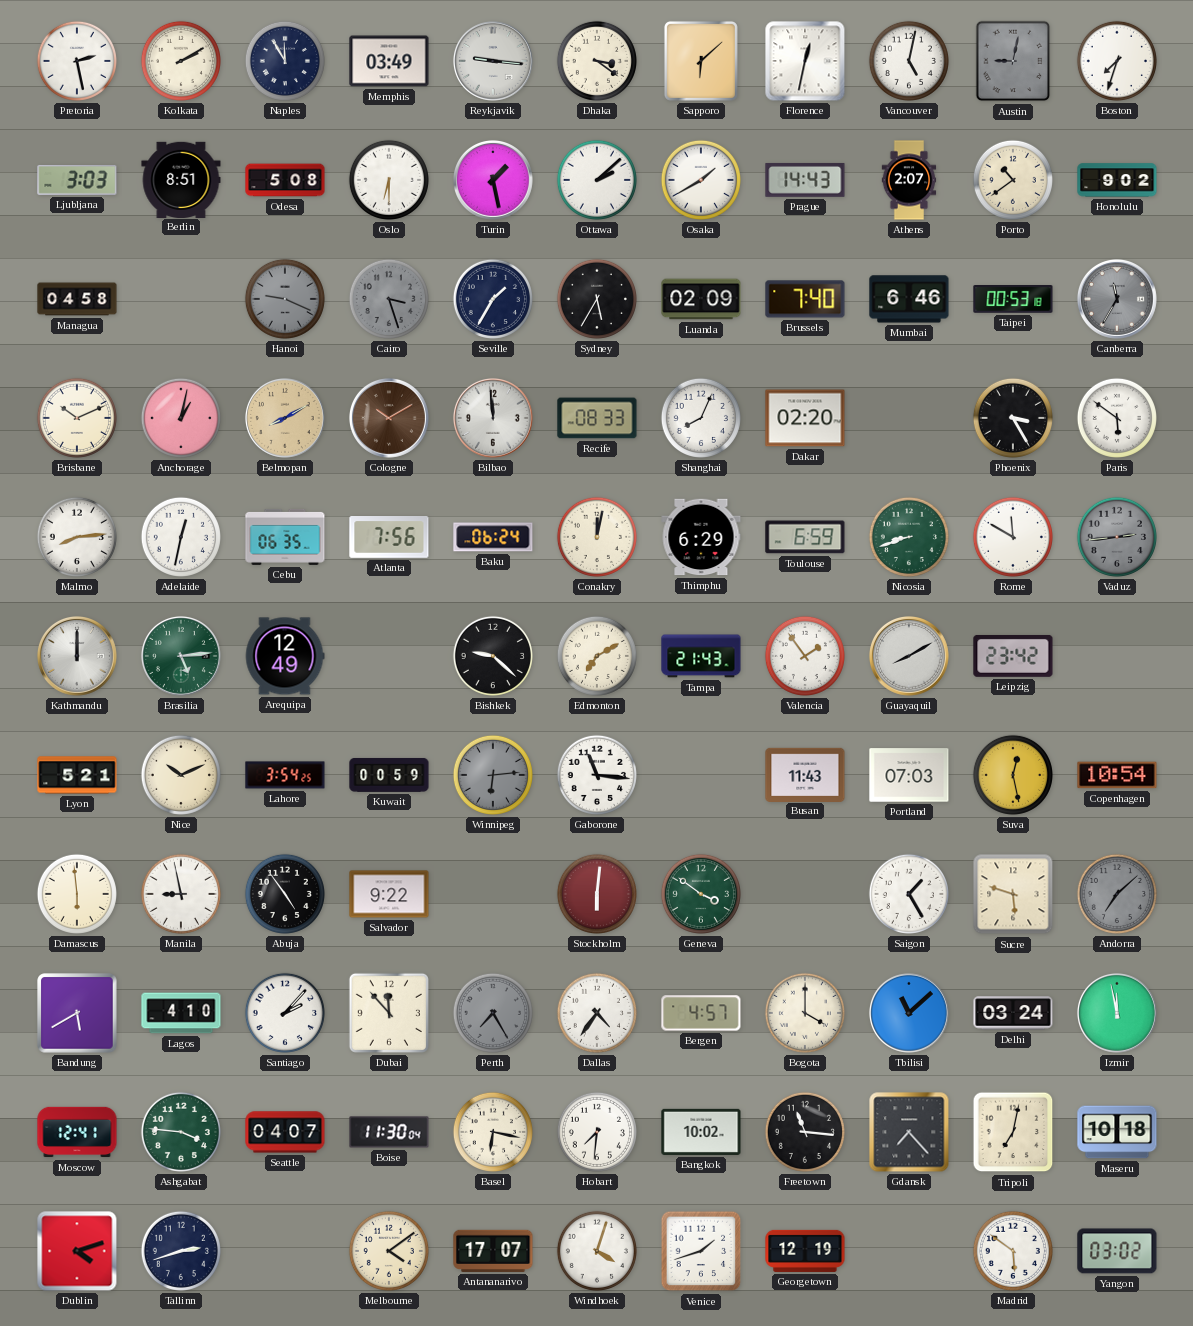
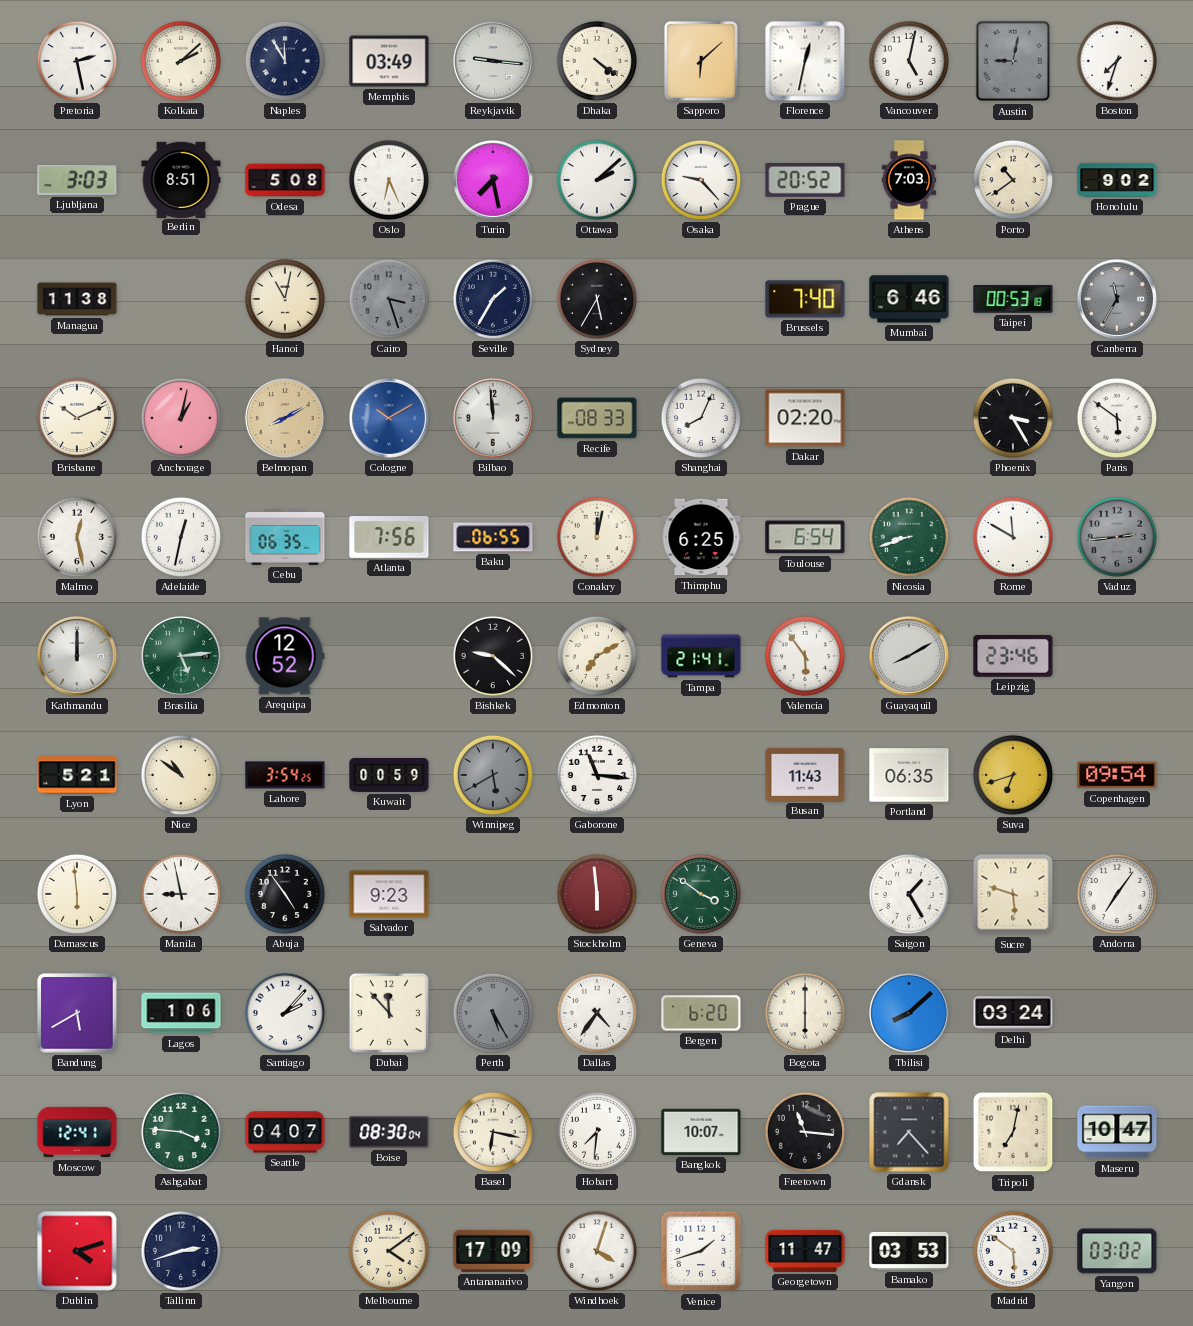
Kolkata: 2:10 -> 2:08
Dhaka: 3:21 -> 4:21
Oslo: 6:30 -> 6:26
Turin: 1:28 -> 7:28
Osaka: 1:40 -> 9:23
Prague: 14:43 -> 20:52
Athens: 2:07 -> 7:03
Managua: 04:58 -> 11:38
Hanoi: 9:19 -> 11:02
Hanoi dial: grey -> cream
Luanda: 02:09 -> none
Cologne dial: brown -> blue
Malmo: 8:14 -> 12:28
Baku: 06:24 -> 06:55
Thimphu: 6:29 -> 6:25
Toulouse: 6:59 -> 6:54
Arequipa: 12:49 -> 12:52
Tampa: 21:43 -> 21:41
Valencia: 1:54 -> 5:54
Leipzig: 23:42 -> 23:46
Nice: 10:11 -> 10:51
Winnipeg: 6:14 -> 5:40
Portland: 07:03 -> 06:35
Suva: 12:28 -> 6:42
Copenhagen: 10:54 -> 09:54
Salvador: 9:22 -> 9:23
Stockholm: 6:01 -> 5:59
Andorra: 7:08 -> 7:06
Andorra dial: grey -> white
Lagos: 4:10 -> 1:06
Perth: 7:25 -> 5:25
Bergen: 4:57 -> 6:20
Bogota: 4:00 -> 6:00
Tbilisi: 11:08 -> 8:08
Izmir: 11:58 -> none
Boise: 11:30 -> 08:30
Bangkok: 10:02 -> 10:07
Maseru: 10:18 -> 10:47
Antananarivo: 17:07 -> 17:09
Georgetown: 12:19 -> 11:47
Bamako: none -> 03:53
